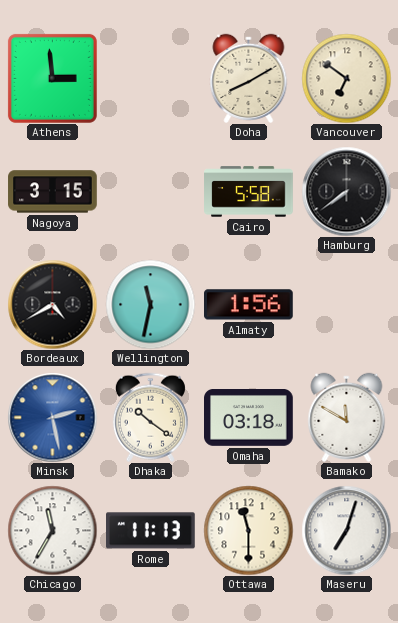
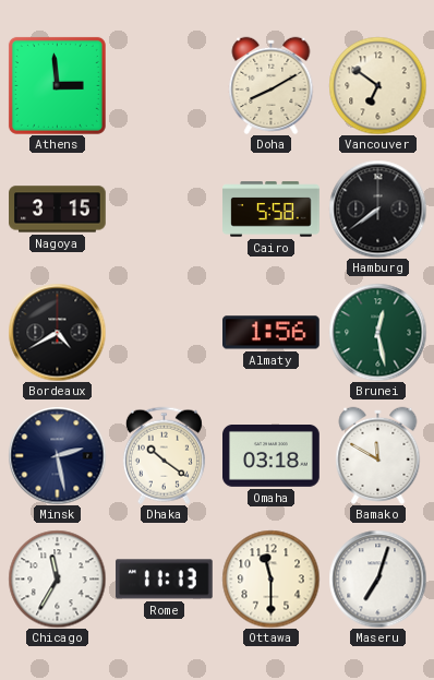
Wellington: 11:32 -> none
Brunei: none -> 12:28
Minsk dial: blue -> navy
